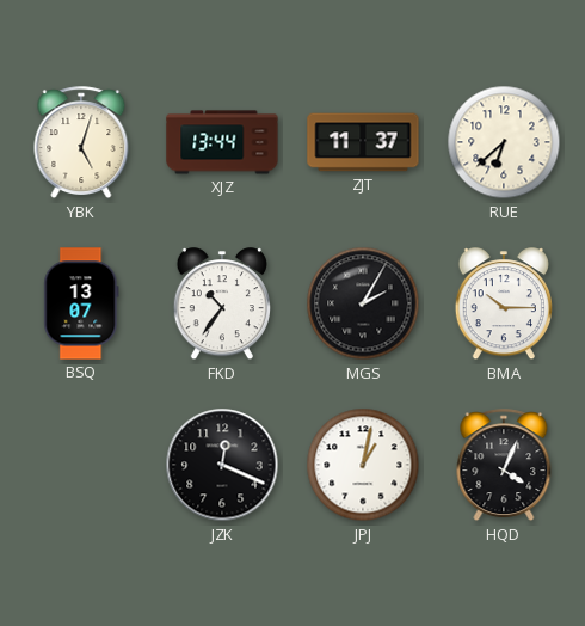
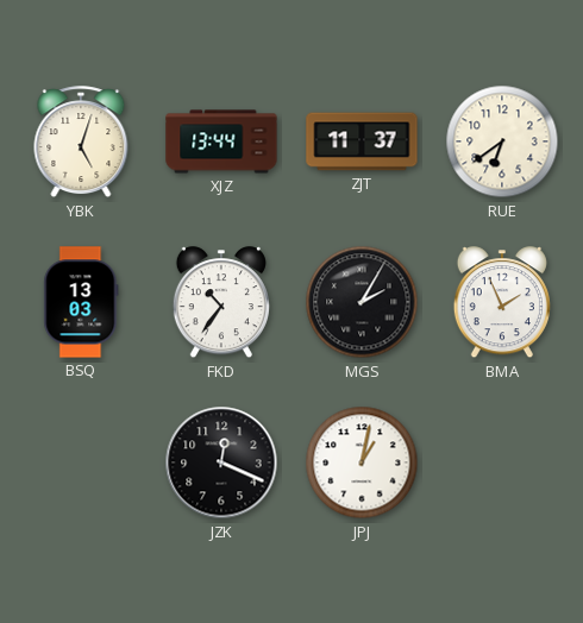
RUE: 6:38 -> 6:39
BSQ: 13:07 -> 13:03
BMA: 10:15 -> 1:56
HQD: 4:04 -> none
